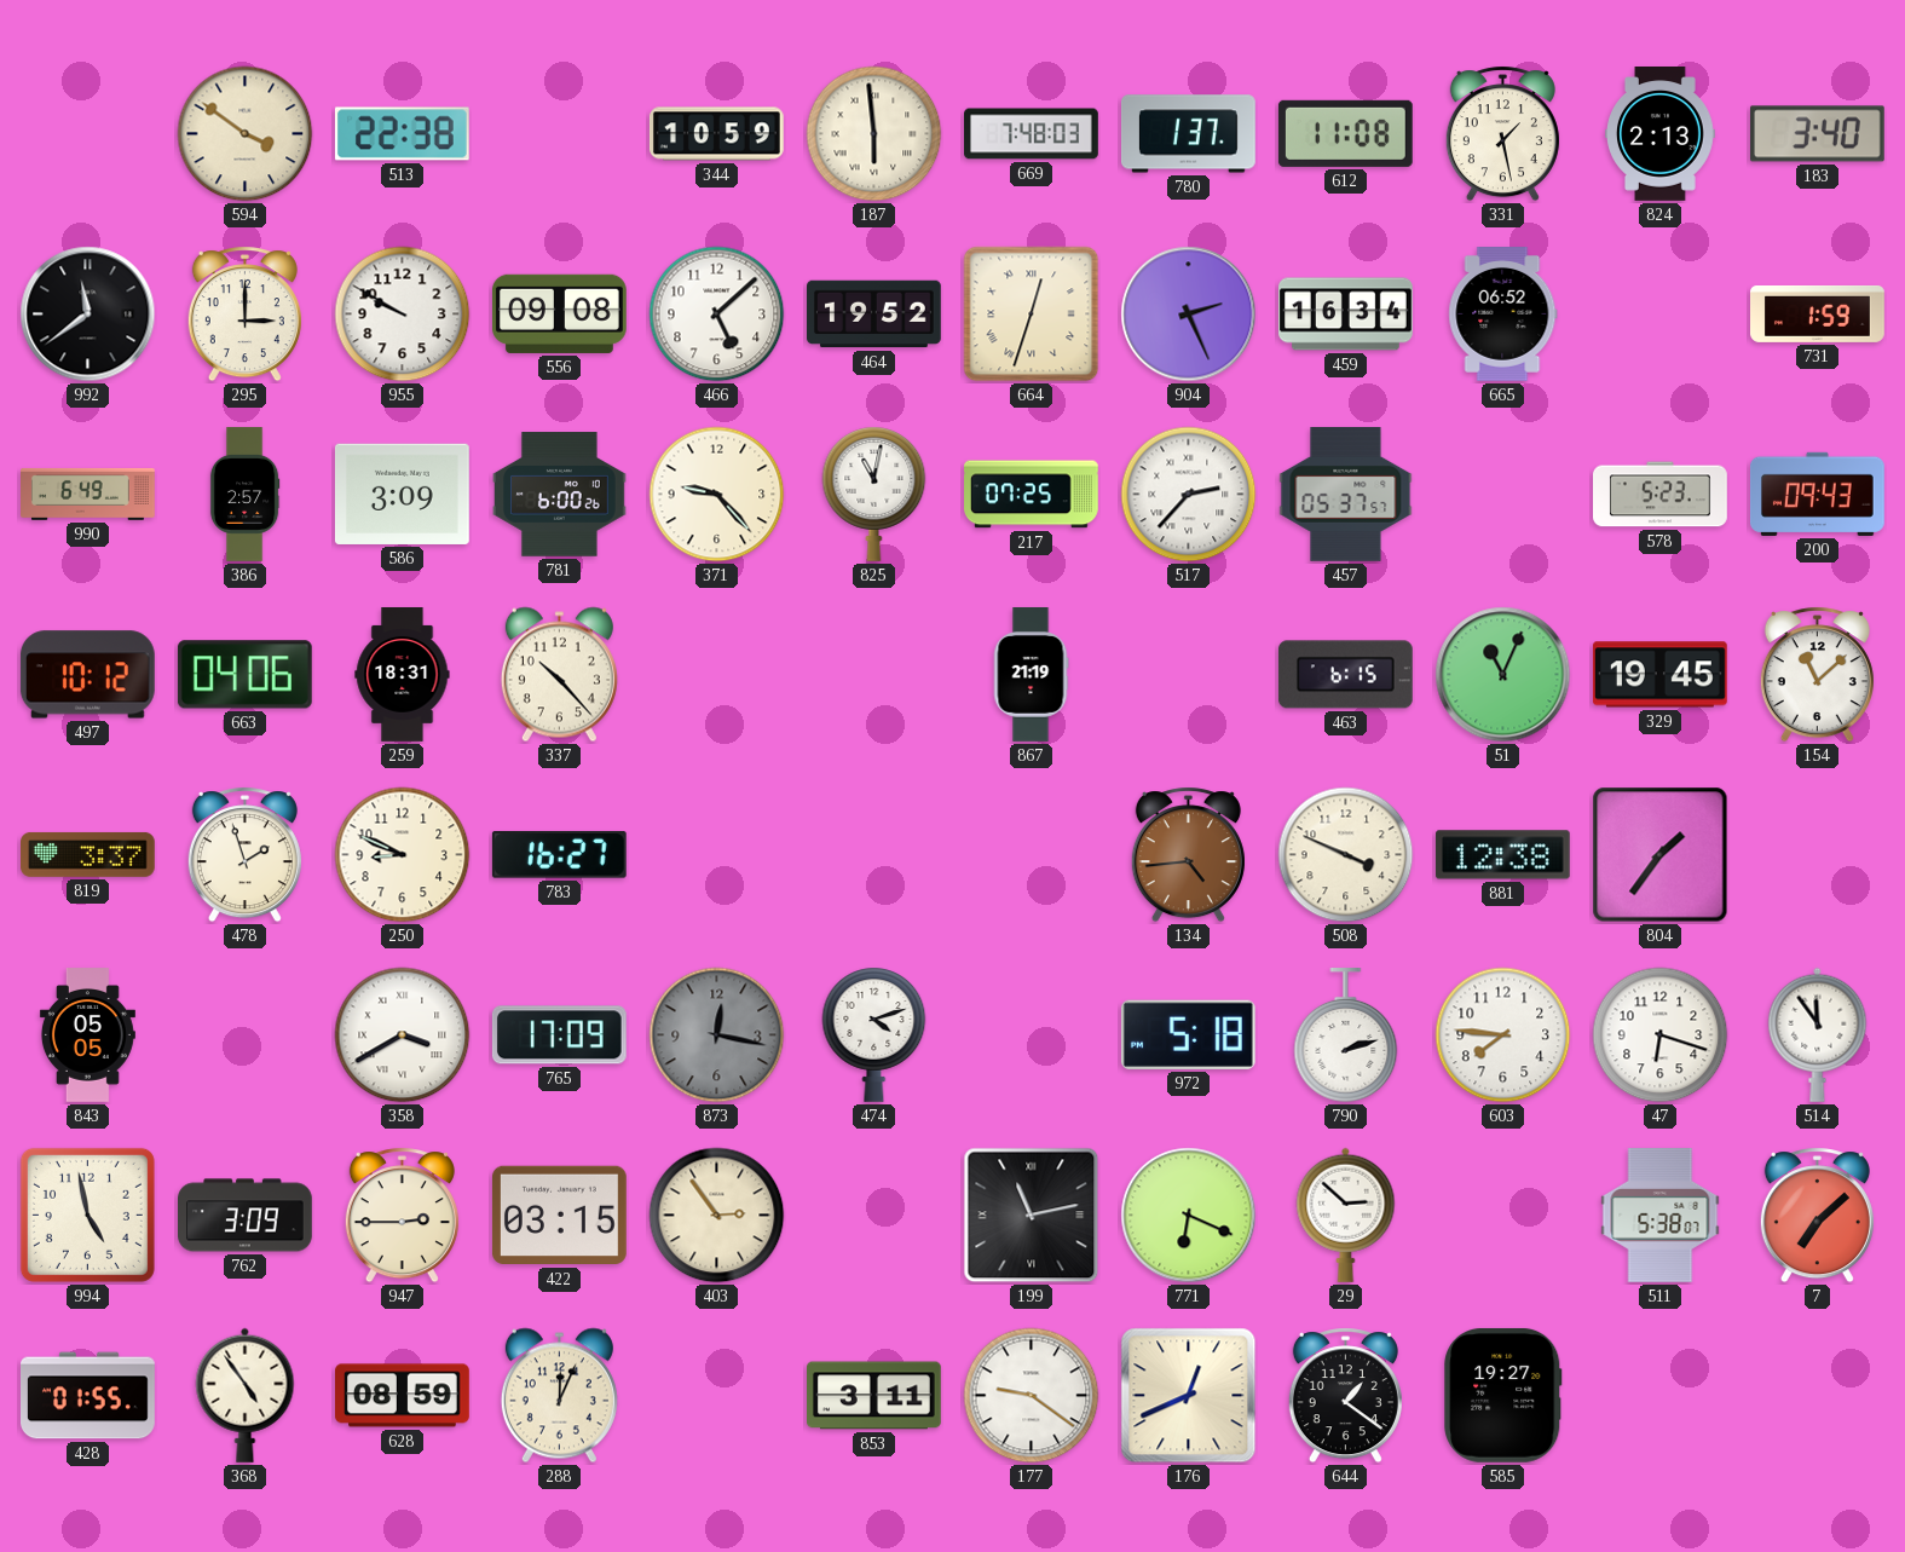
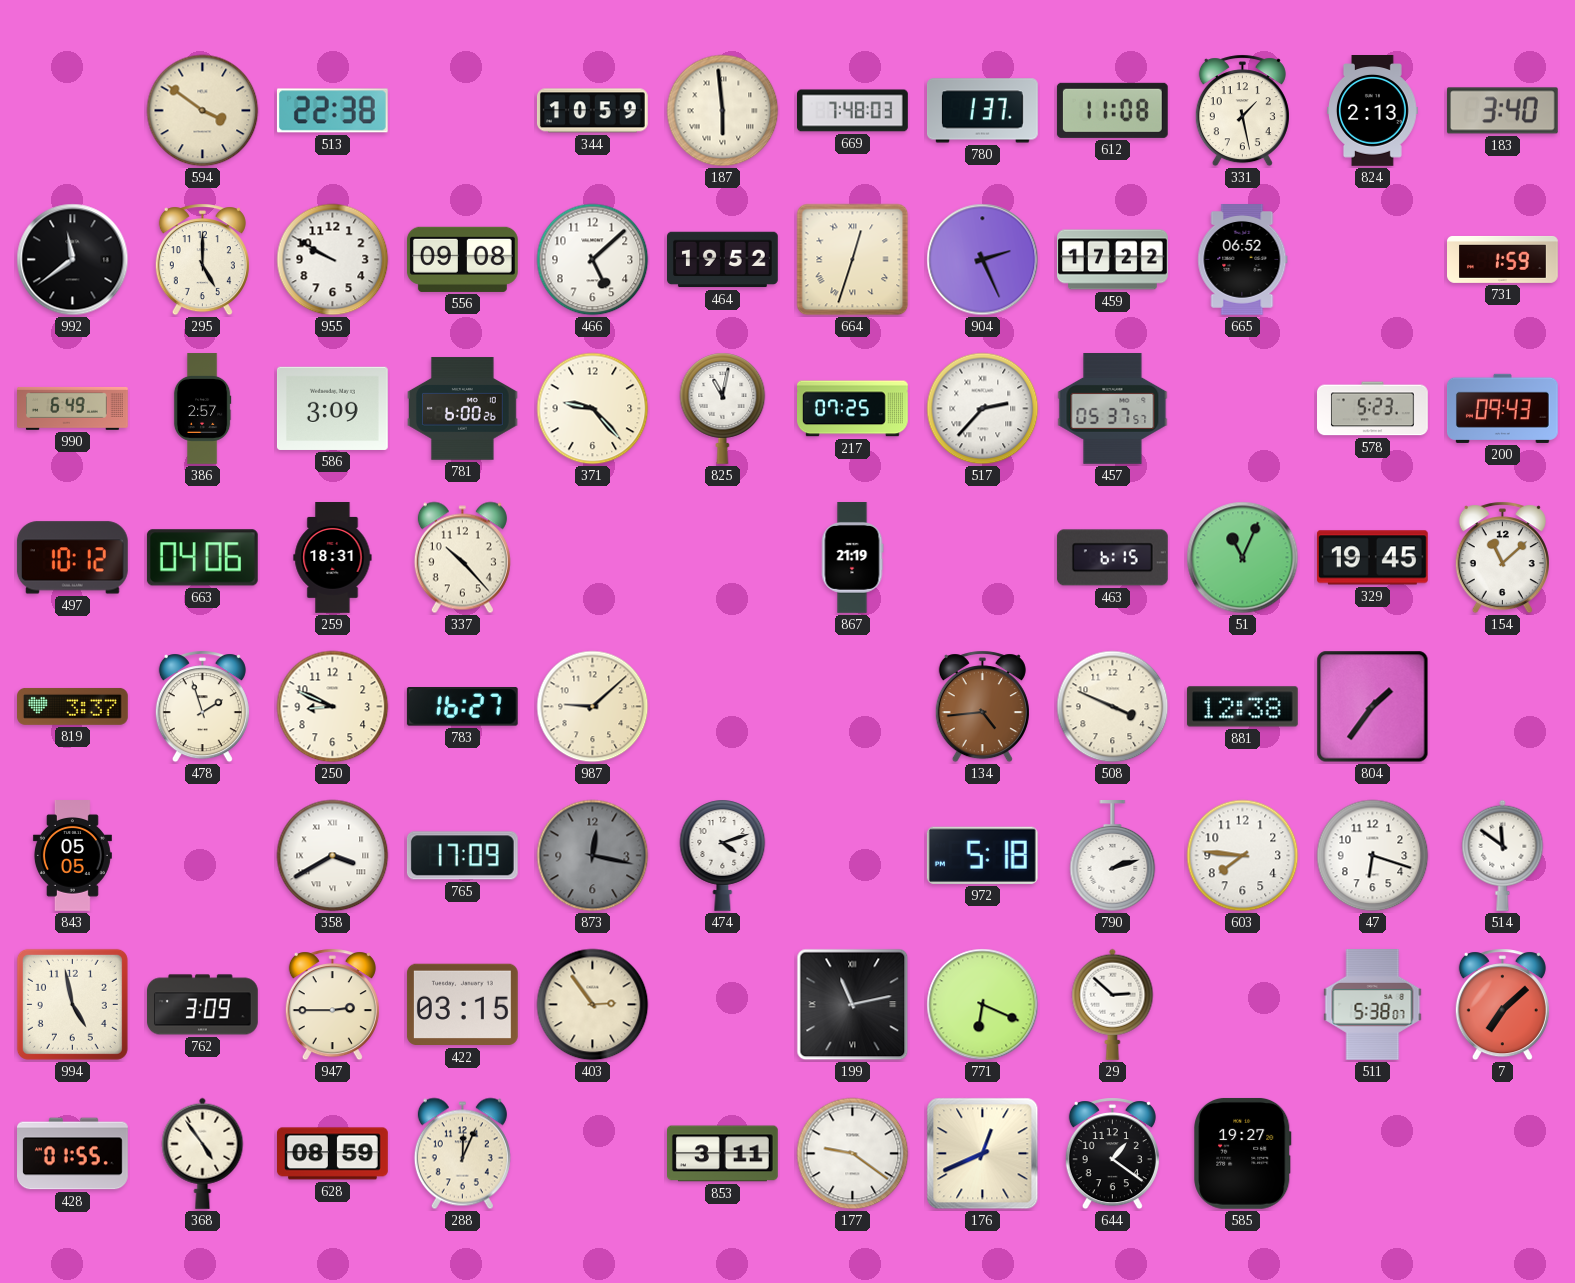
295: 3:00 -> 5:00
459: 16:34 -> 17:22
987: none -> 9:08
514: 11:54 -> 11:51
